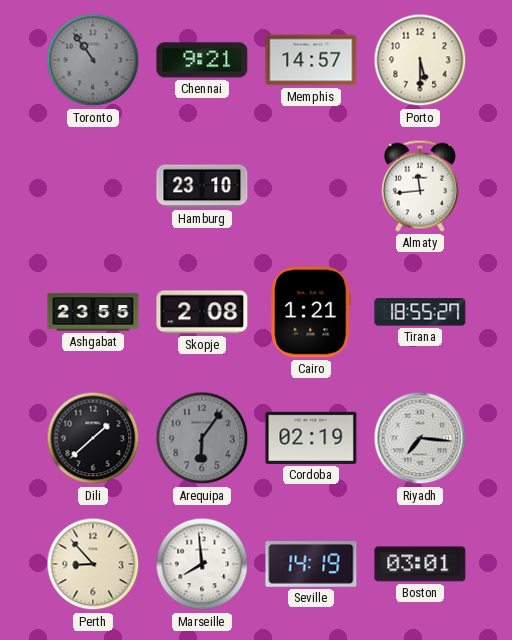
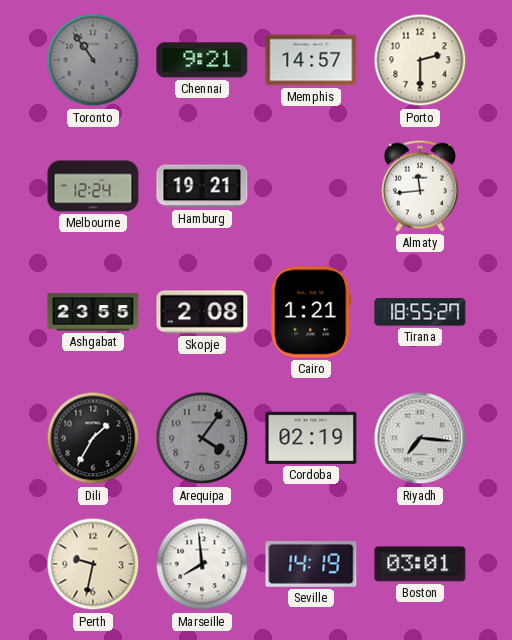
Porto: 5:30 -> 2:30
Melbourne: none -> 12:24
Hamburg: 23:10 -> 19:21
Dili: 1:38 -> 1:35
Arequipa: 6:06 -> 4:06
Perth: 8:53 -> 9:32
